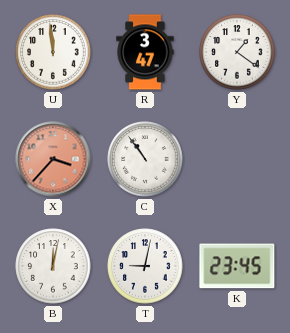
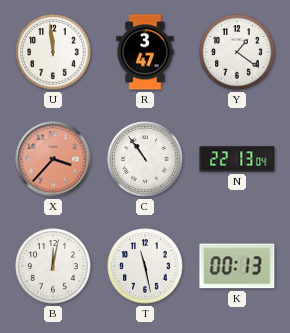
N: none -> 22:13
T: 9:02 -> 11:28
K: 23:45 -> 00:13
